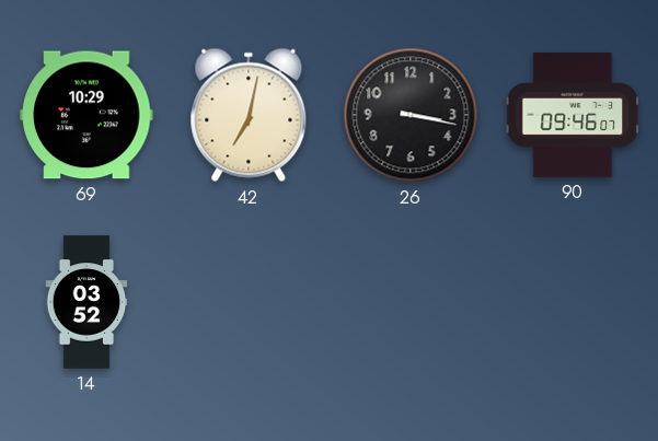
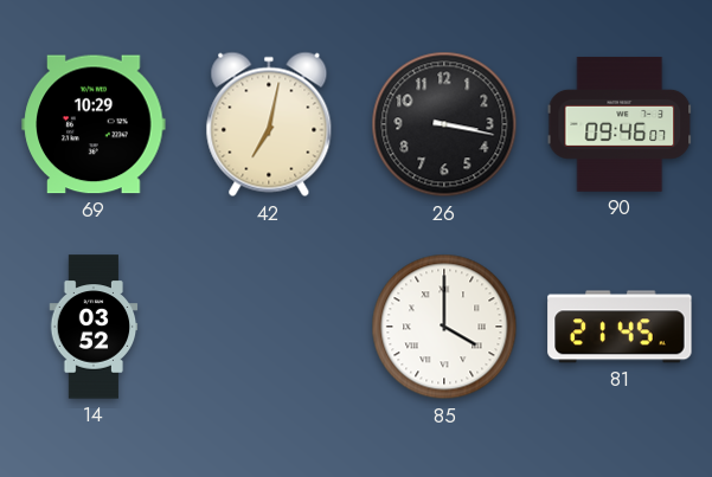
85: none -> 4:00
81: none -> 21:45
